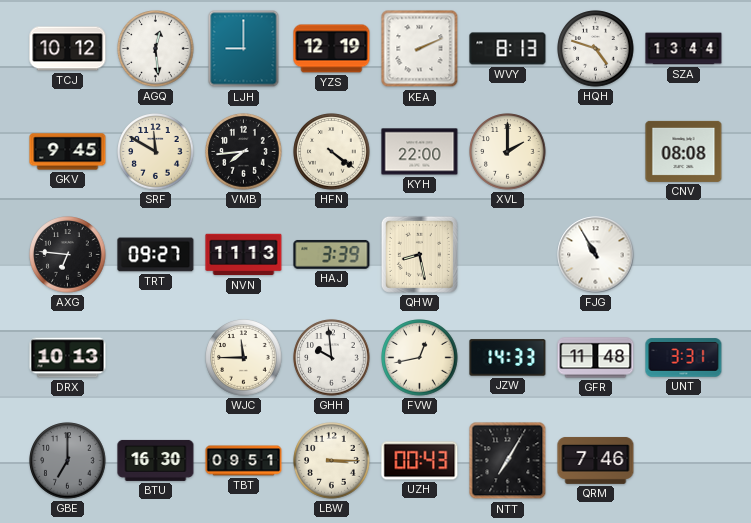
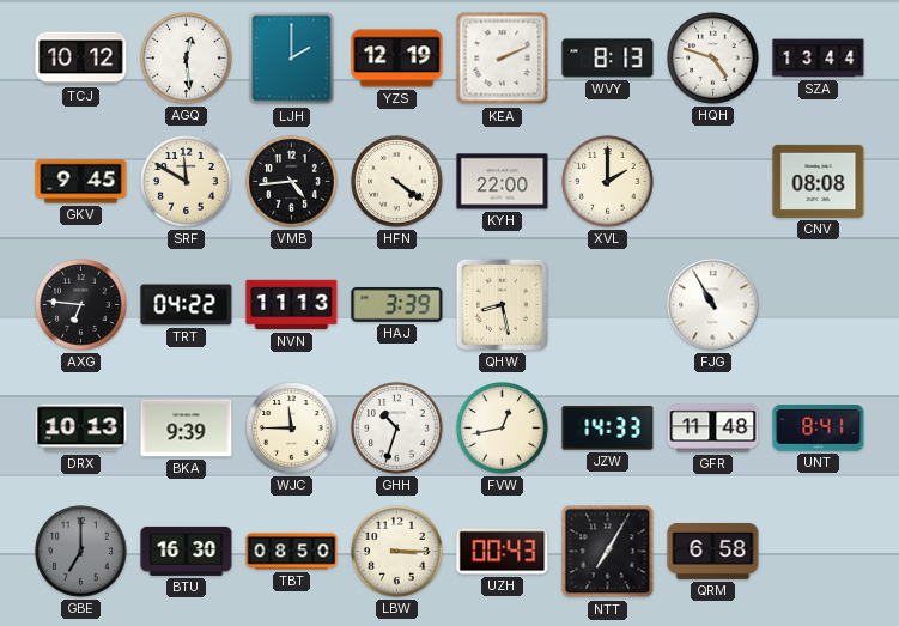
LJH: 9:00 -> 2:00
VMB: 7:44 -> 4:44
TRT: 09:27 -> 04:22
BKA: none -> 9:39
GHH: 9:59 -> 10:33
UNT: 3:31 -> 8:41
TBT: 09:51 -> 08:50
QRM: 7:46 -> 6:58
